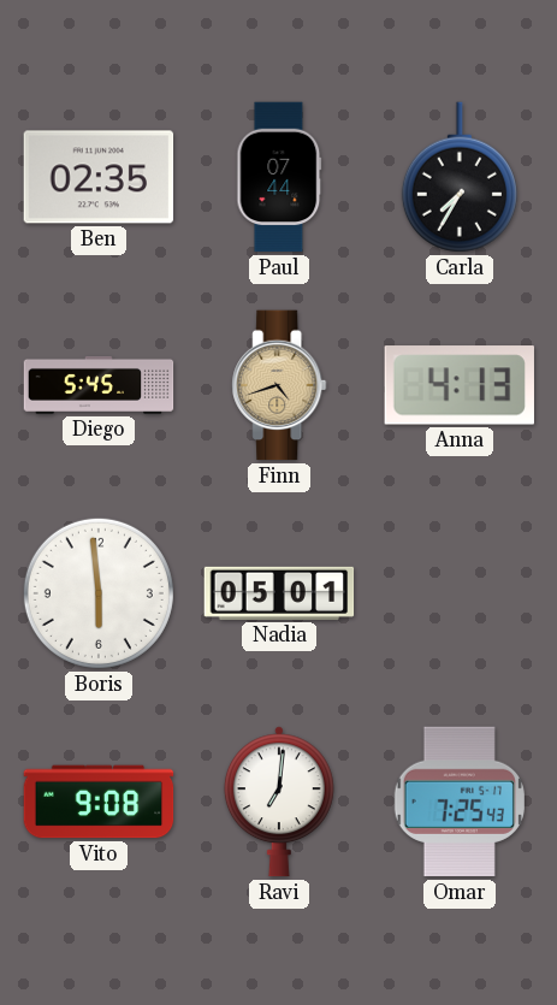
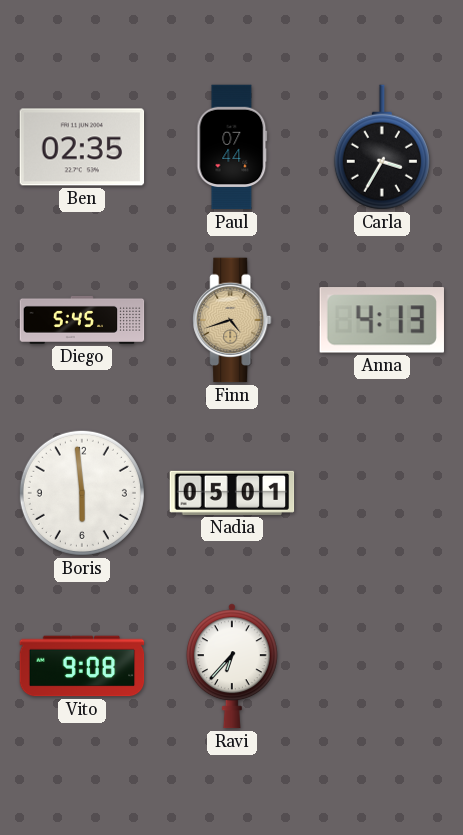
Carla: 7:35 -> 3:35
Ravi: 7:01 -> 6:37
Omar: 7:25 -> none
